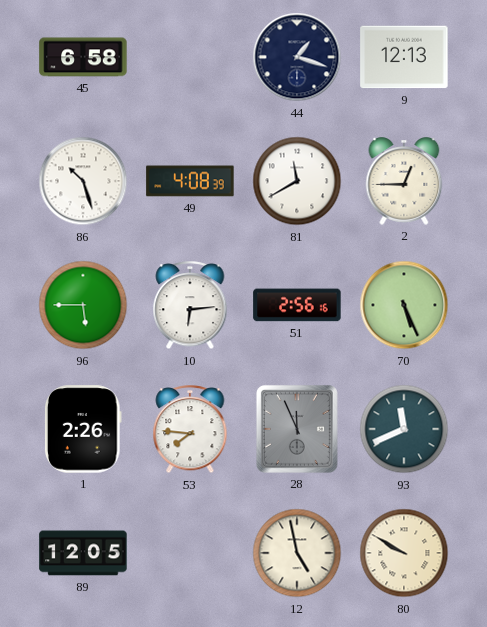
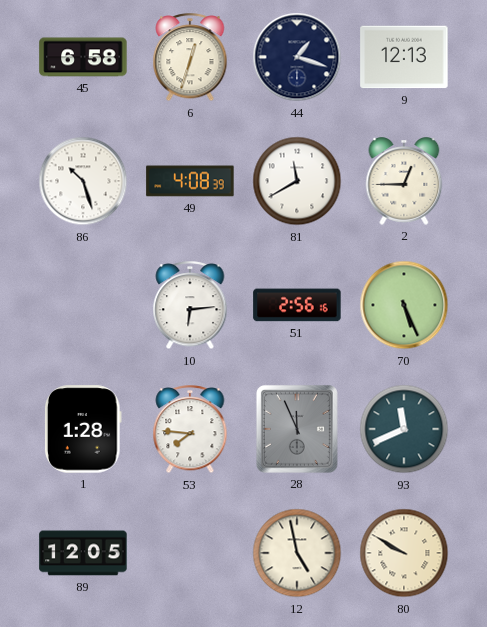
6: none -> 12:33
96: 5:45 -> none
1: 2:26 -> 1:28
